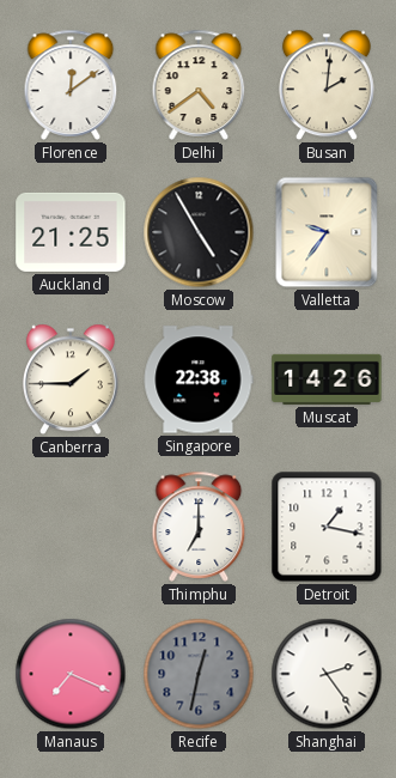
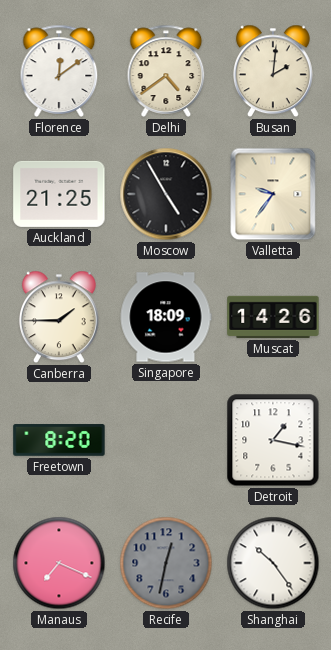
Singapore: 22:38 -> 18:09
Freetown: none -> 8:20
Thimphu: 7:00 -> none
Shanghai: 2:24 -> 10:24
